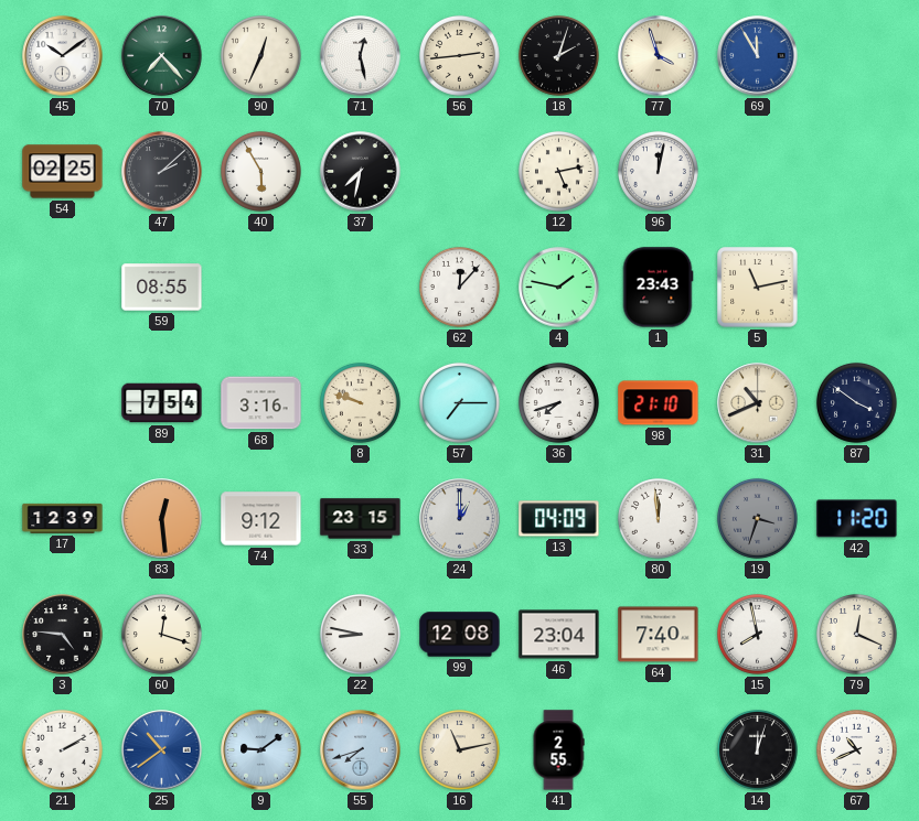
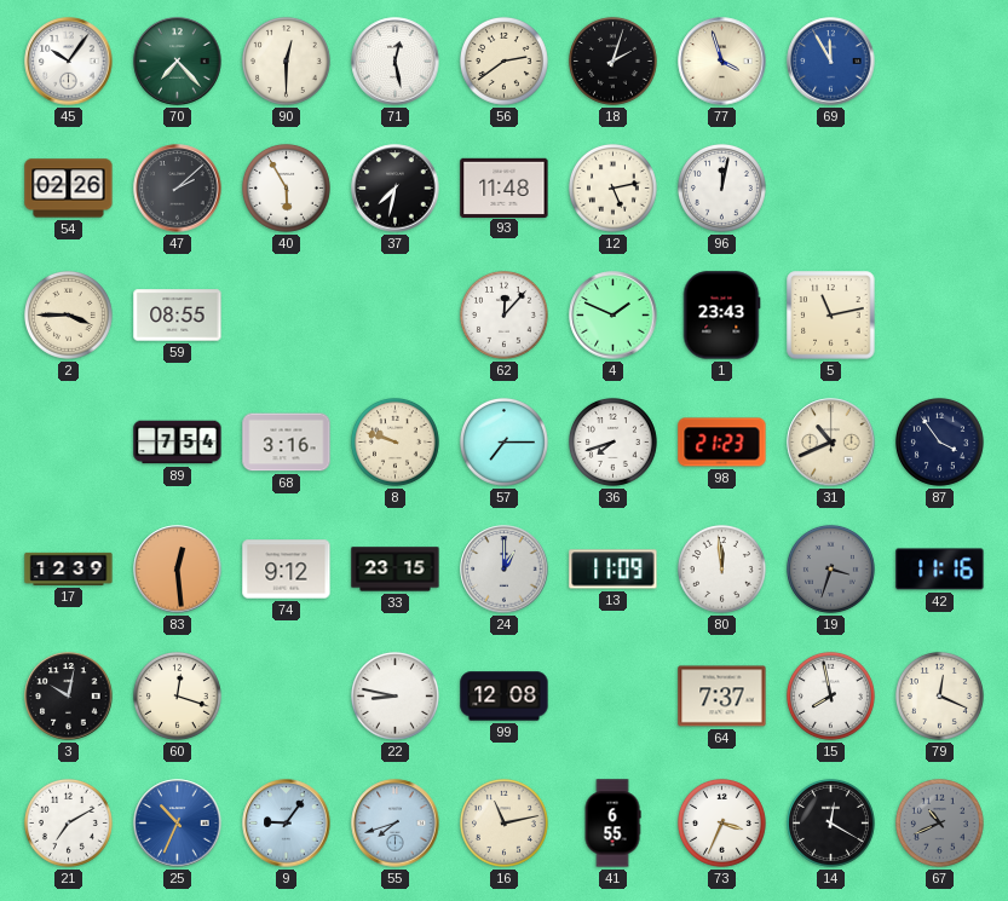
45: 10:09 -> 10:06
90: 12:34 -> 12:30
56: 2:44 -> 2:39
54: 02:25 -> 02:26
93: none -> 11:48
2: none -> 3:45
4: 1:47 -> 1:49
98: 21:10 -> 21:23
87: 3:51 -> 3:54
13: 04:09 -> 11:09
42: 11:20 -> 11:16
3: 4:46 -> 10:02
46: 23:04 -> none
64: 7:40 -> 7:37
21: 2:10 -> 7:10
25: 10:39 -> 10:34
9: 9:09 -> 9:06
41: 2:55 -> 6:55
73: none -> 3:34
14: 12:03 -> 12:20
67 dial: white -> grey
